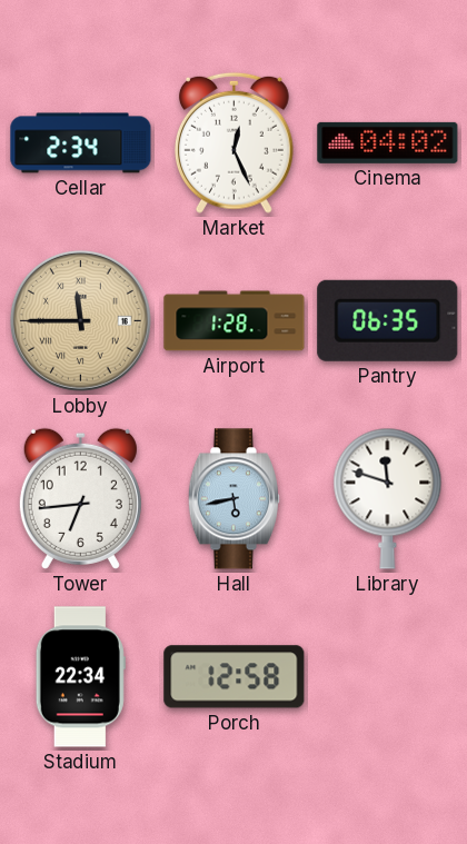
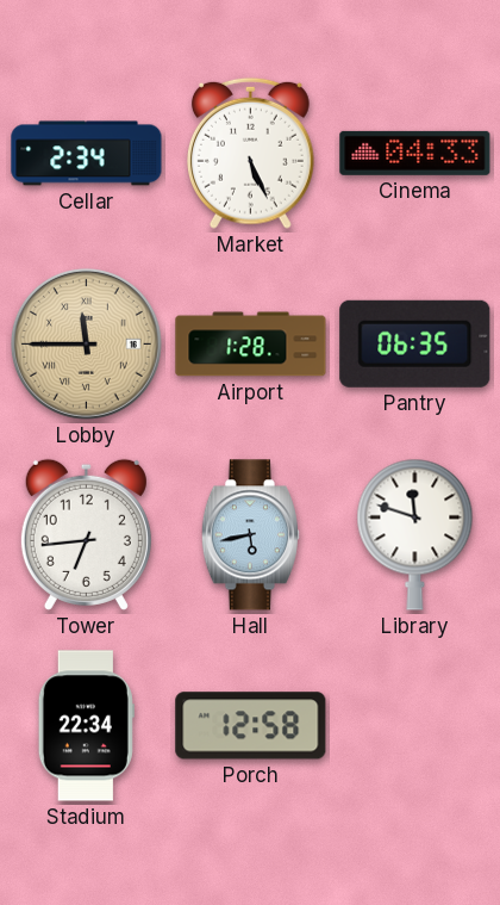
Market: 12:26 -> 5:26
Cinema: 04:02 -> 04:33
